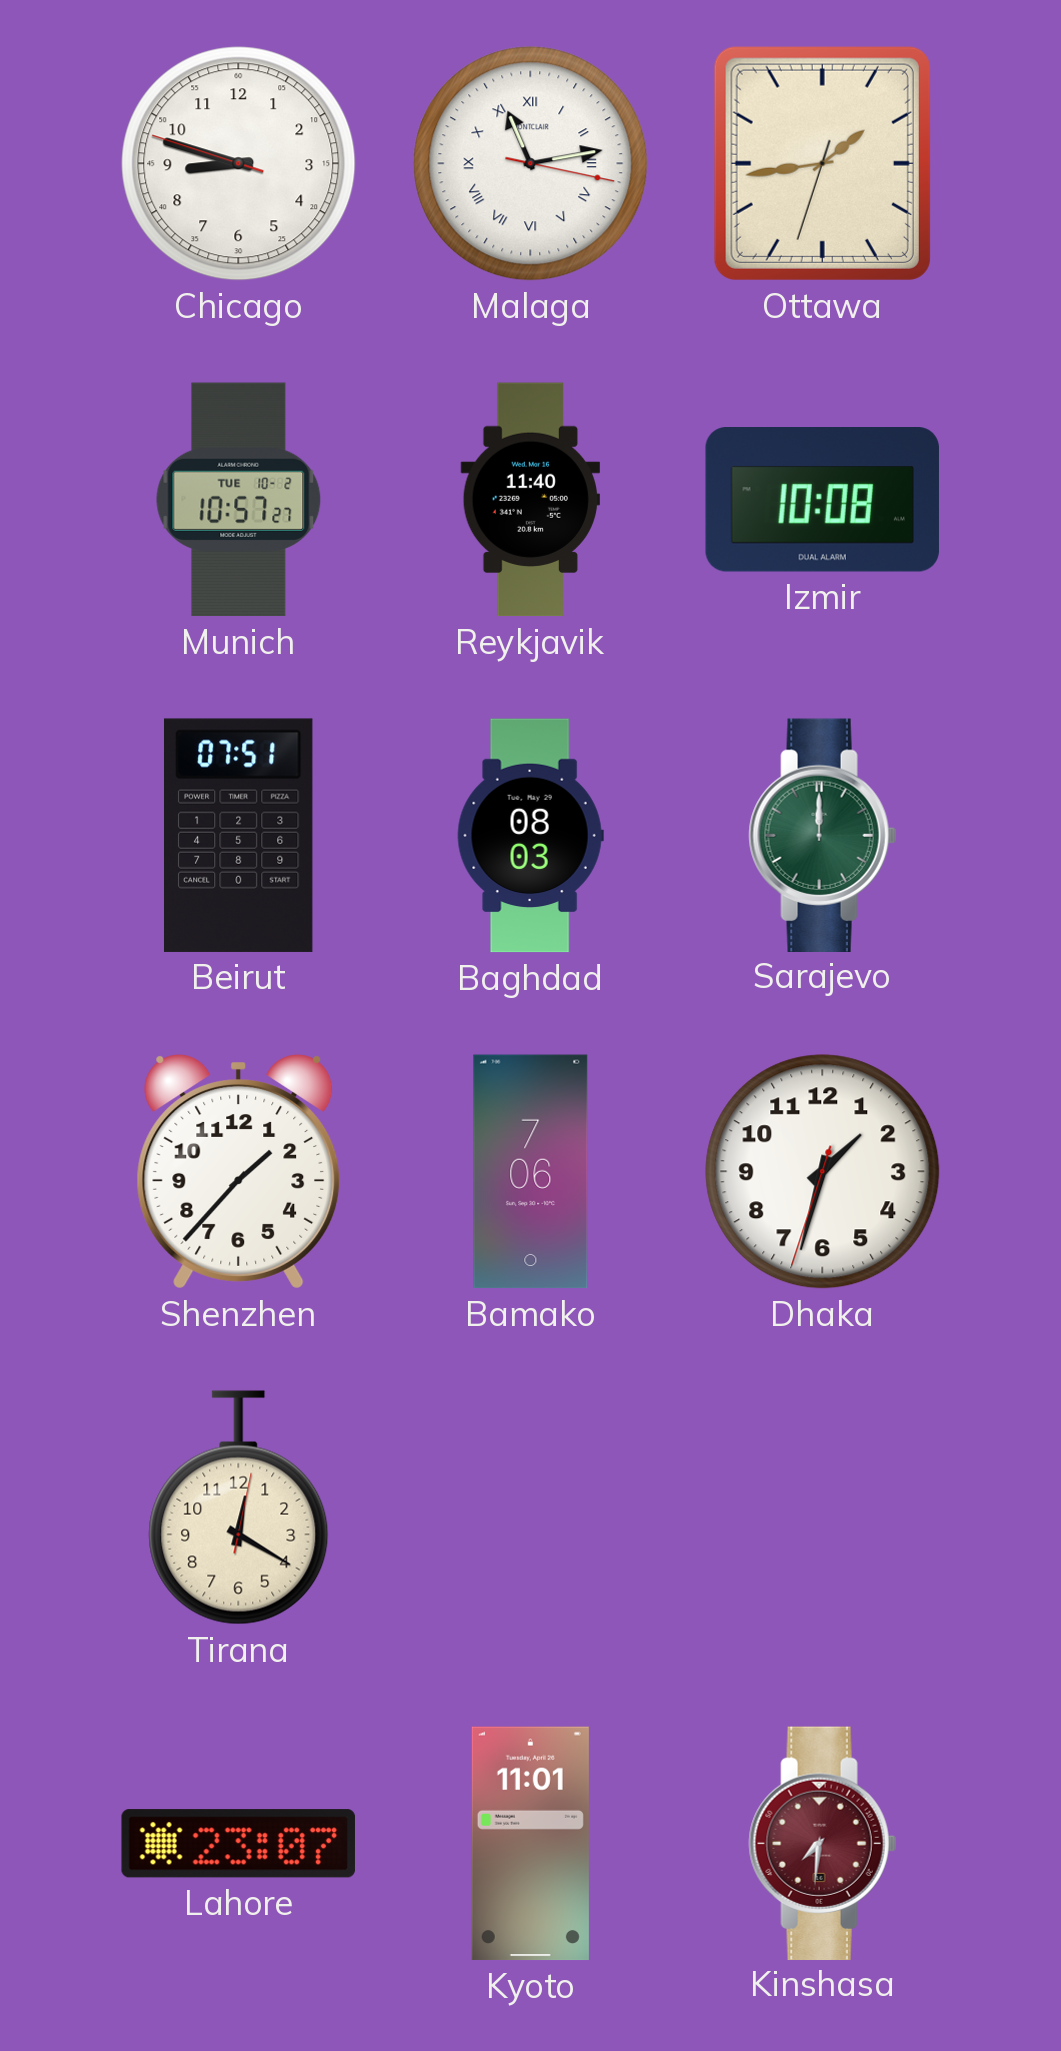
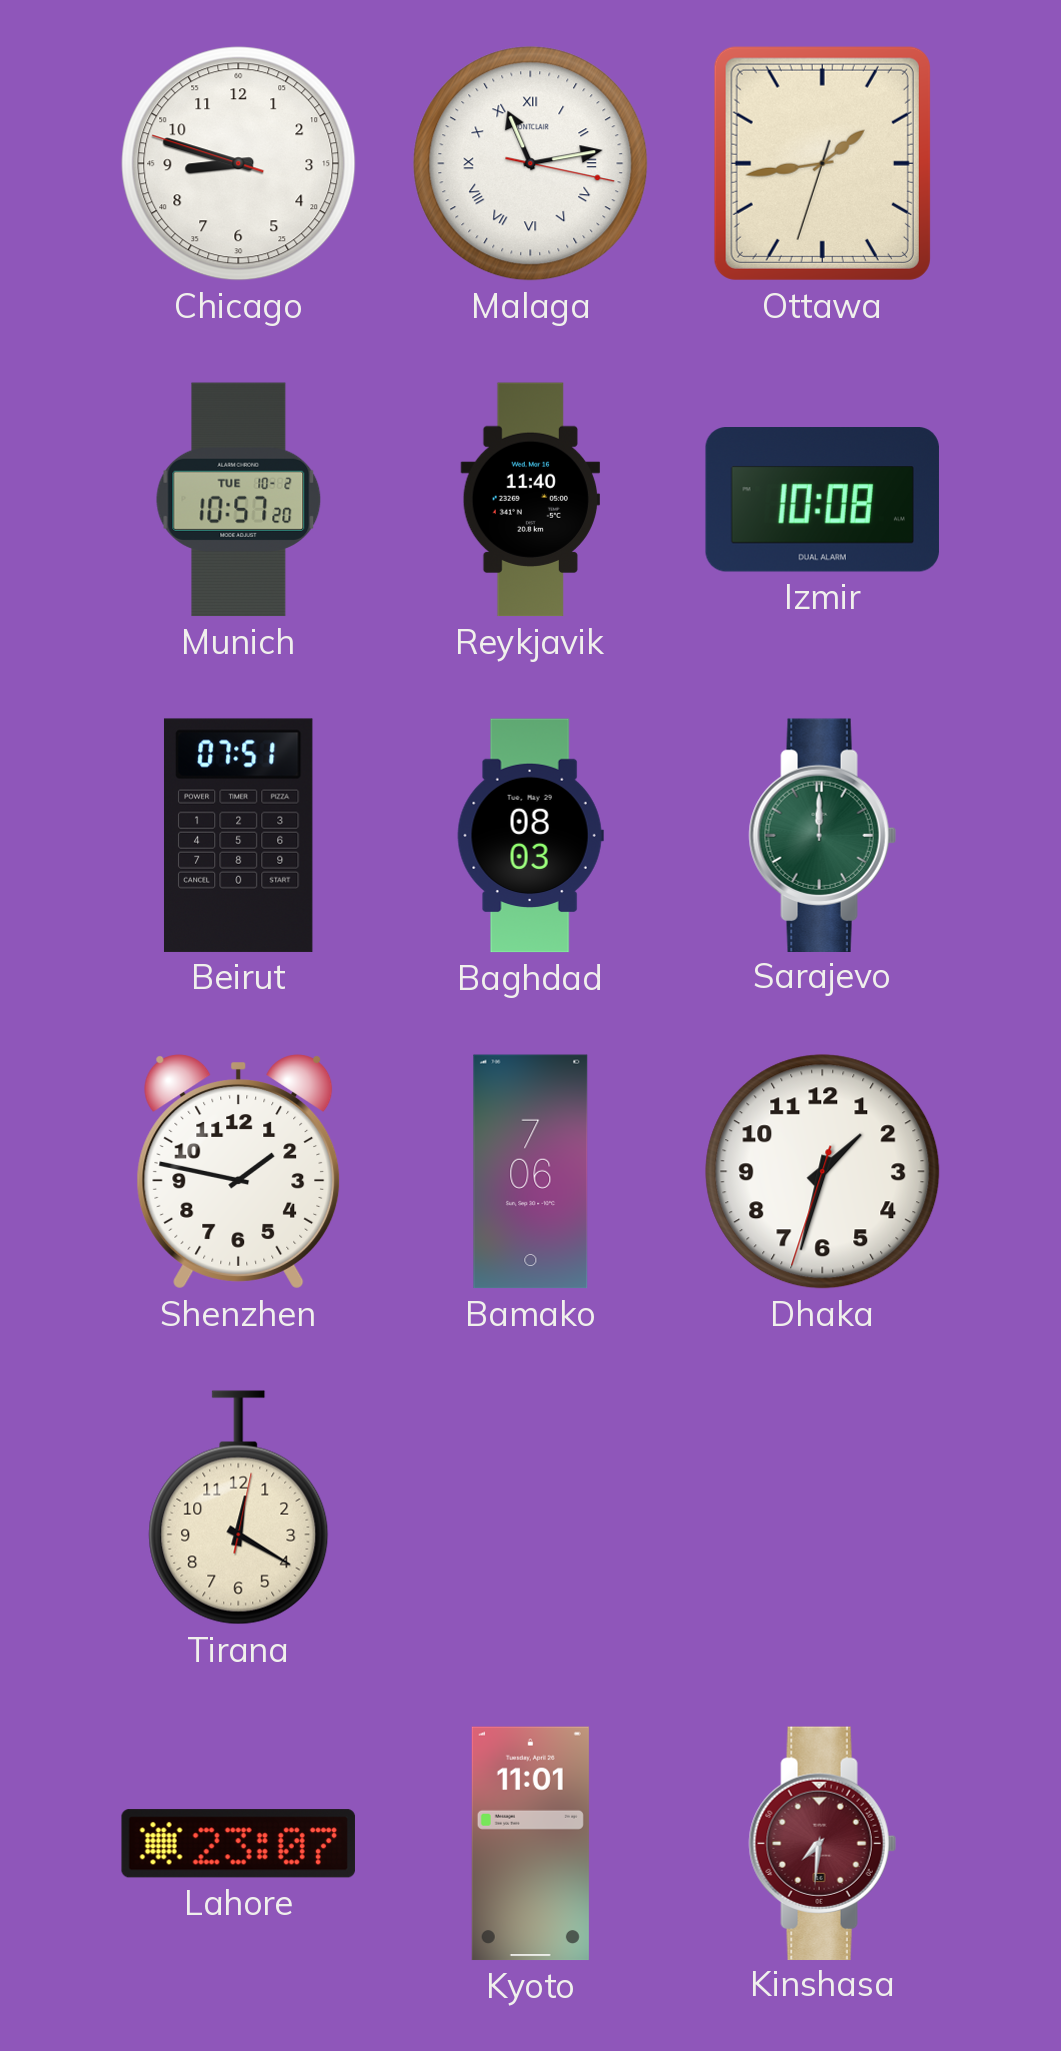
Munich: 10:57:27 -> 10:57:20
Shenzhen: 1:37 -> 1:47
